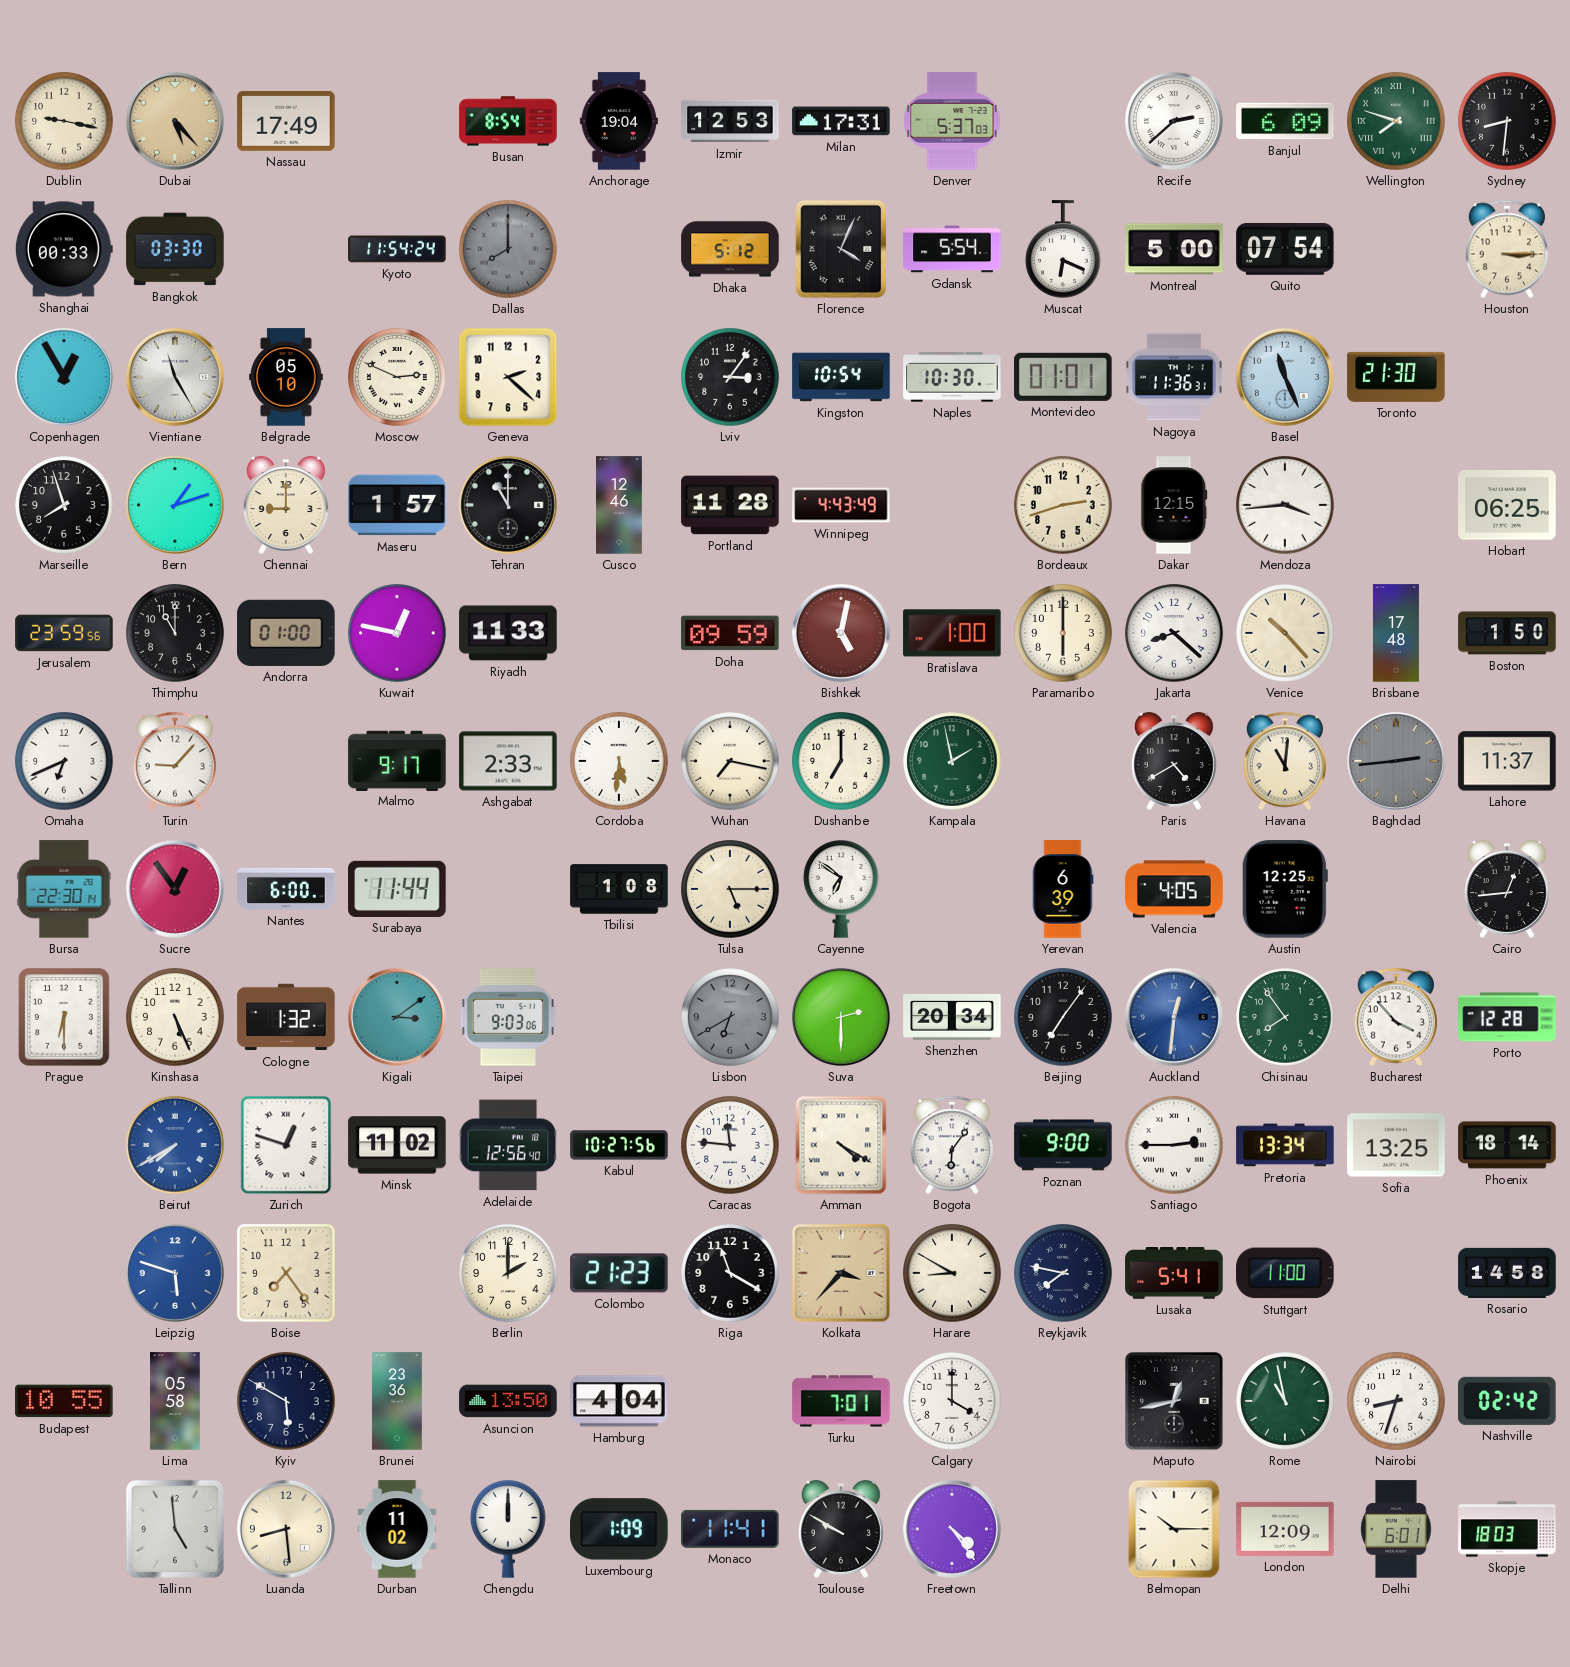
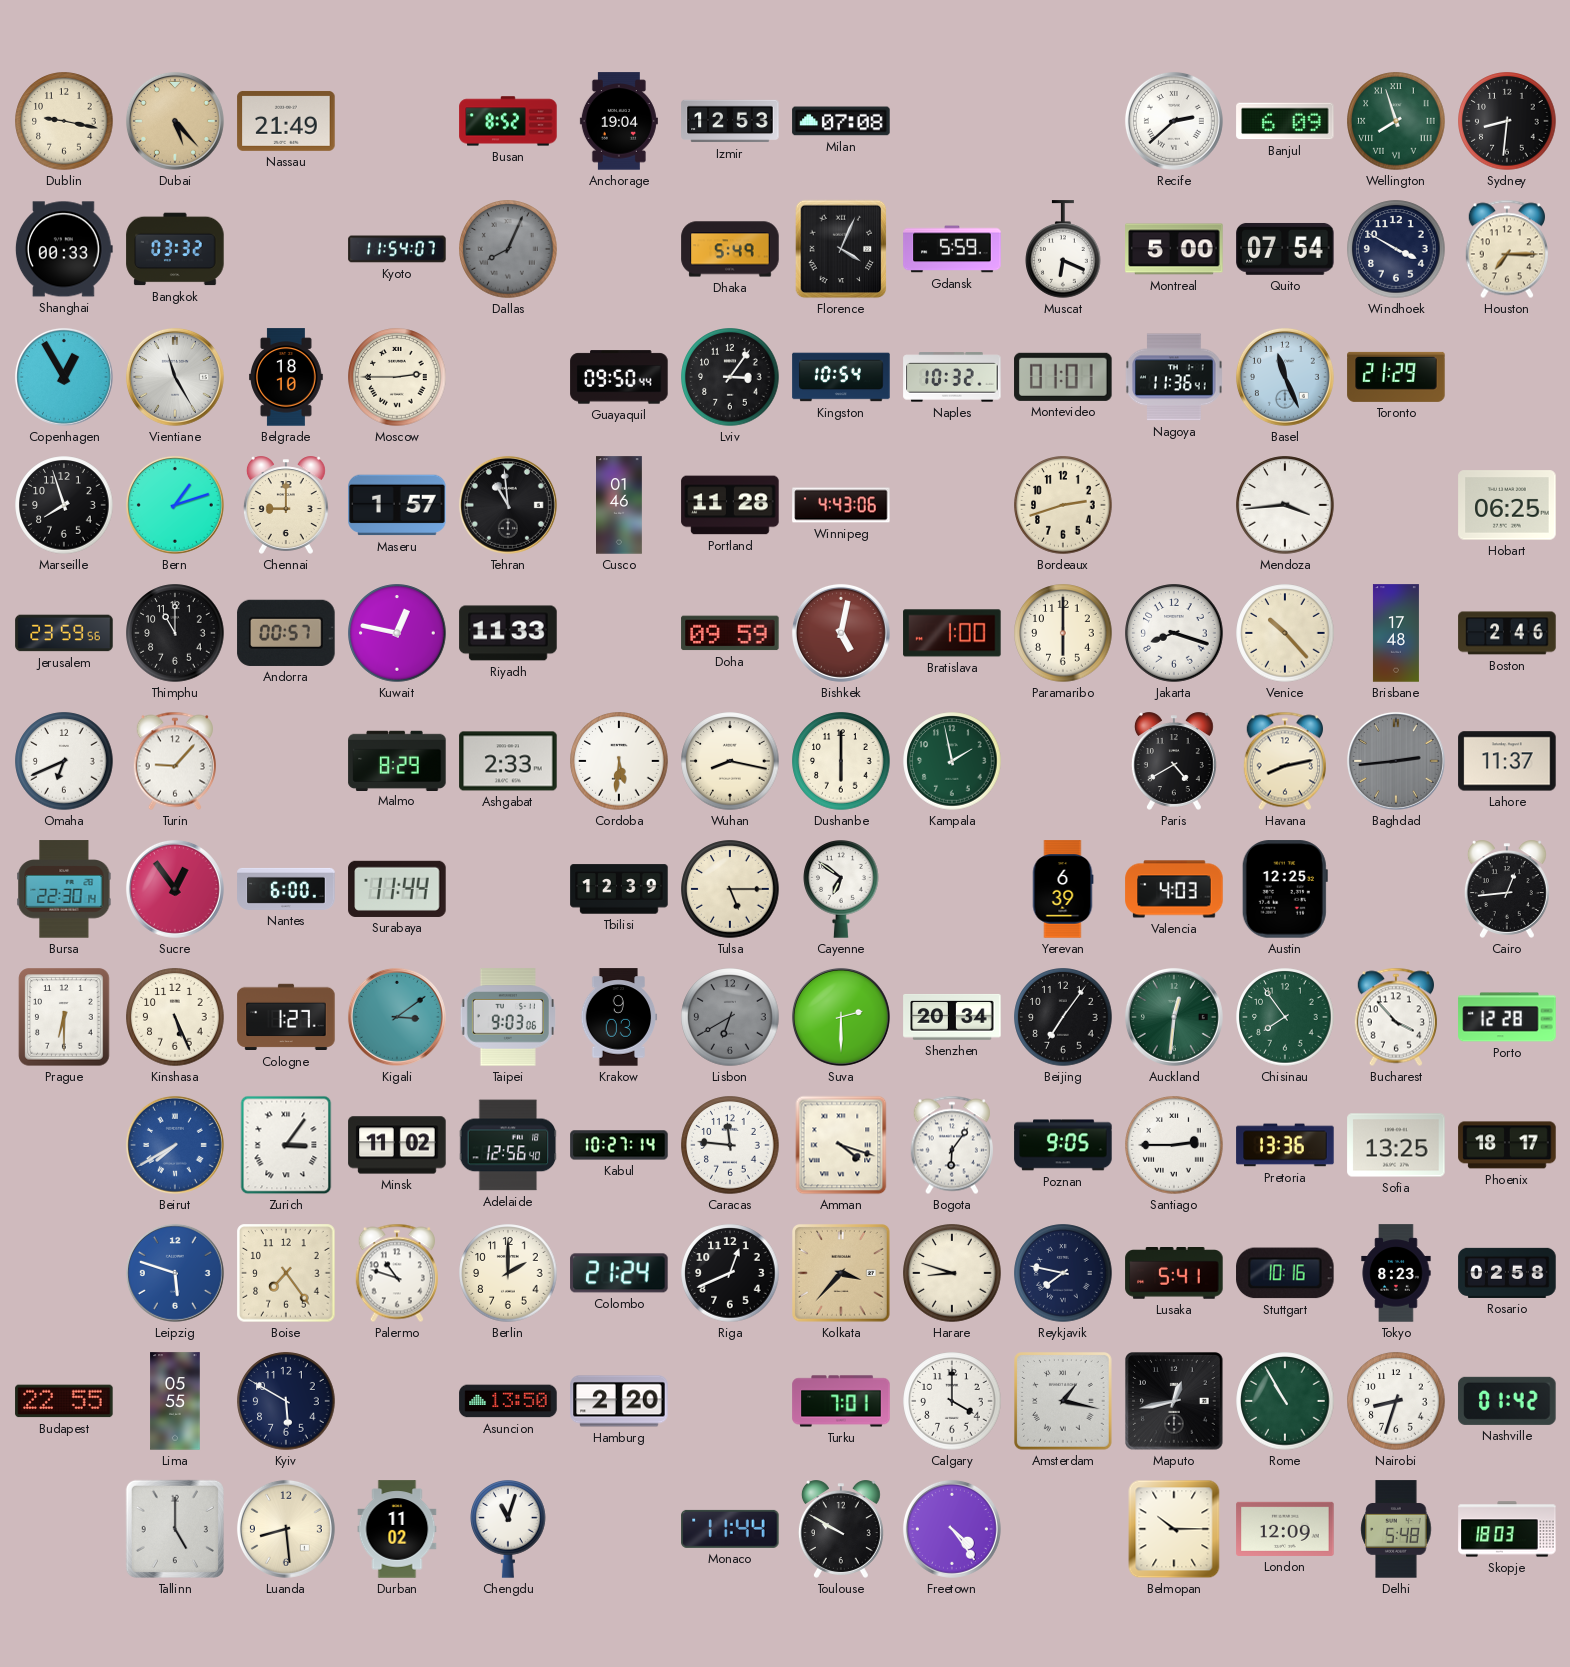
Nassau: 17:49 -> 21:49
Busan: 8:54 -> 8:52
Milan: 17:31 -> 07:08
Denver: 5:37 -> none
Wellington: 7:48 -> 7:57
Bangkok: 03:30 -> 03:32
Kyoto: 11:54:24 -> 11:54:07
Dallas: 8:00 -> 8:04
Dhaka: 5:12 -> 5:49
Gdansk: 5:54 -> 5:59
Windhoek: none -> 3:50
Houston: 3:15 -> 7:15
Belgrade: 05:10 -> 18:10
Moscow: 2:49 -> 2:45
Geneva: 2:22 -> none
Guayaquil: none -> 09:50
Naples: 10:30 -> 10:32
Nagoya: 11:36:31 -> 11:36:41
Toronto: 21:30 -> 21:29
Tehran: 11:00 -> 10:59
Cusco: 12:46 -> 01:46
Winnipeg: 4:43:49 -> 4:43:06
Dakar: 12:15 -> none
Andorra: 01:00 -> 00:57
Jakarta: 8:22 -> 8:18
Boston: 1:50 -> 2:46
Malmo: 9:17 -> 8:29
Wuhan: 7:17 -> 8:17
Dushanbe: 7:00 -> 6:00
Havana: 11:01 -> 8:13
Tbilisi: 1:08 -> 12:39
Valencia: 4:05 -> 4:03
Cologne: 1:32 -> 1:27
Krakow: none -> 9:03
Auckland dial: blue -> green
Zurich: 12:48 -> 3:06
Kabul: 10:27:56 -> 10:27:14
Amman: 4:20 -> 4:18
Poznan: 9:00 -> 9:05
Pretoria: 13:34 -> 13:36
Phoenix: 18:14 -> 18:17
Palermo: none -> 10:48
Colombo: 21:23 -> 21:24
Riga: 11:20 -> 12:41
Harare: 8:50 -> 8:48
Stuttgart: 11:00 -> 10:16
Tokyo: none -> 8:23
Rosario: 14:58 -> 02:58
Budapest: 10:55 -> 22:55
Lima: 05:58 -> 05:55
Brunei: 23:36 -> none
Hamburg: 4:04 -> 2:20
Amsterdam: none -> 1:17
Rome: 10:58 -> 10:55
Nashville: 02:42 -> 01:42
Tallinn: 4:59 -> 5:00
Chengdu: 12:00 -> 11:03
Luxembourg: 1:09 -> none
Monaco: 11:41 -> 11:44
Delhi: 6:01 -> 5:48
